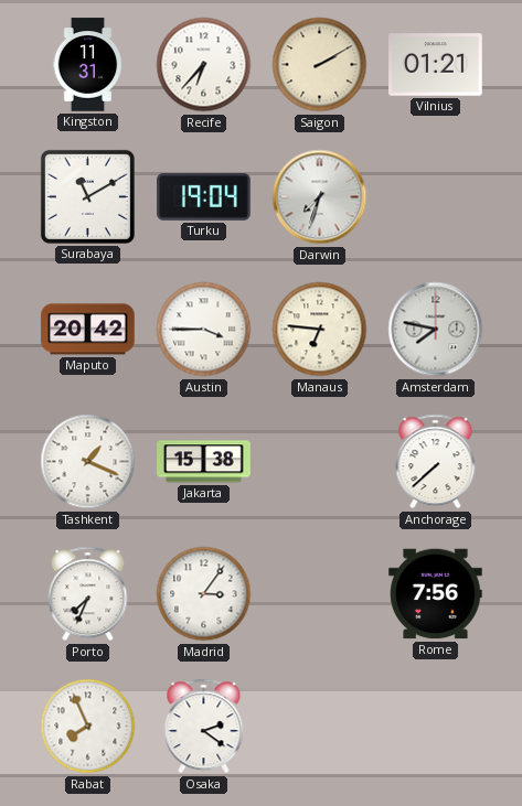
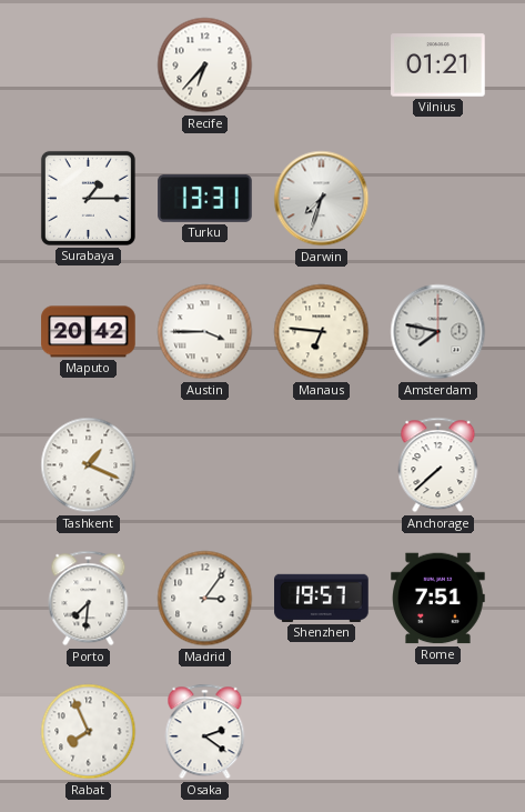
Kingston: 11:31 -> none
Saigon: 2:10 -> none
Surabaya: 11:10 -> 1:15
Turku: 19:04 -> 13:31
Jakarta: 15:38 -> none
Porto: 7:34 -> 7:31
Shenzhen: none -> 19:57
Rome: 7:56 -> 7:51
